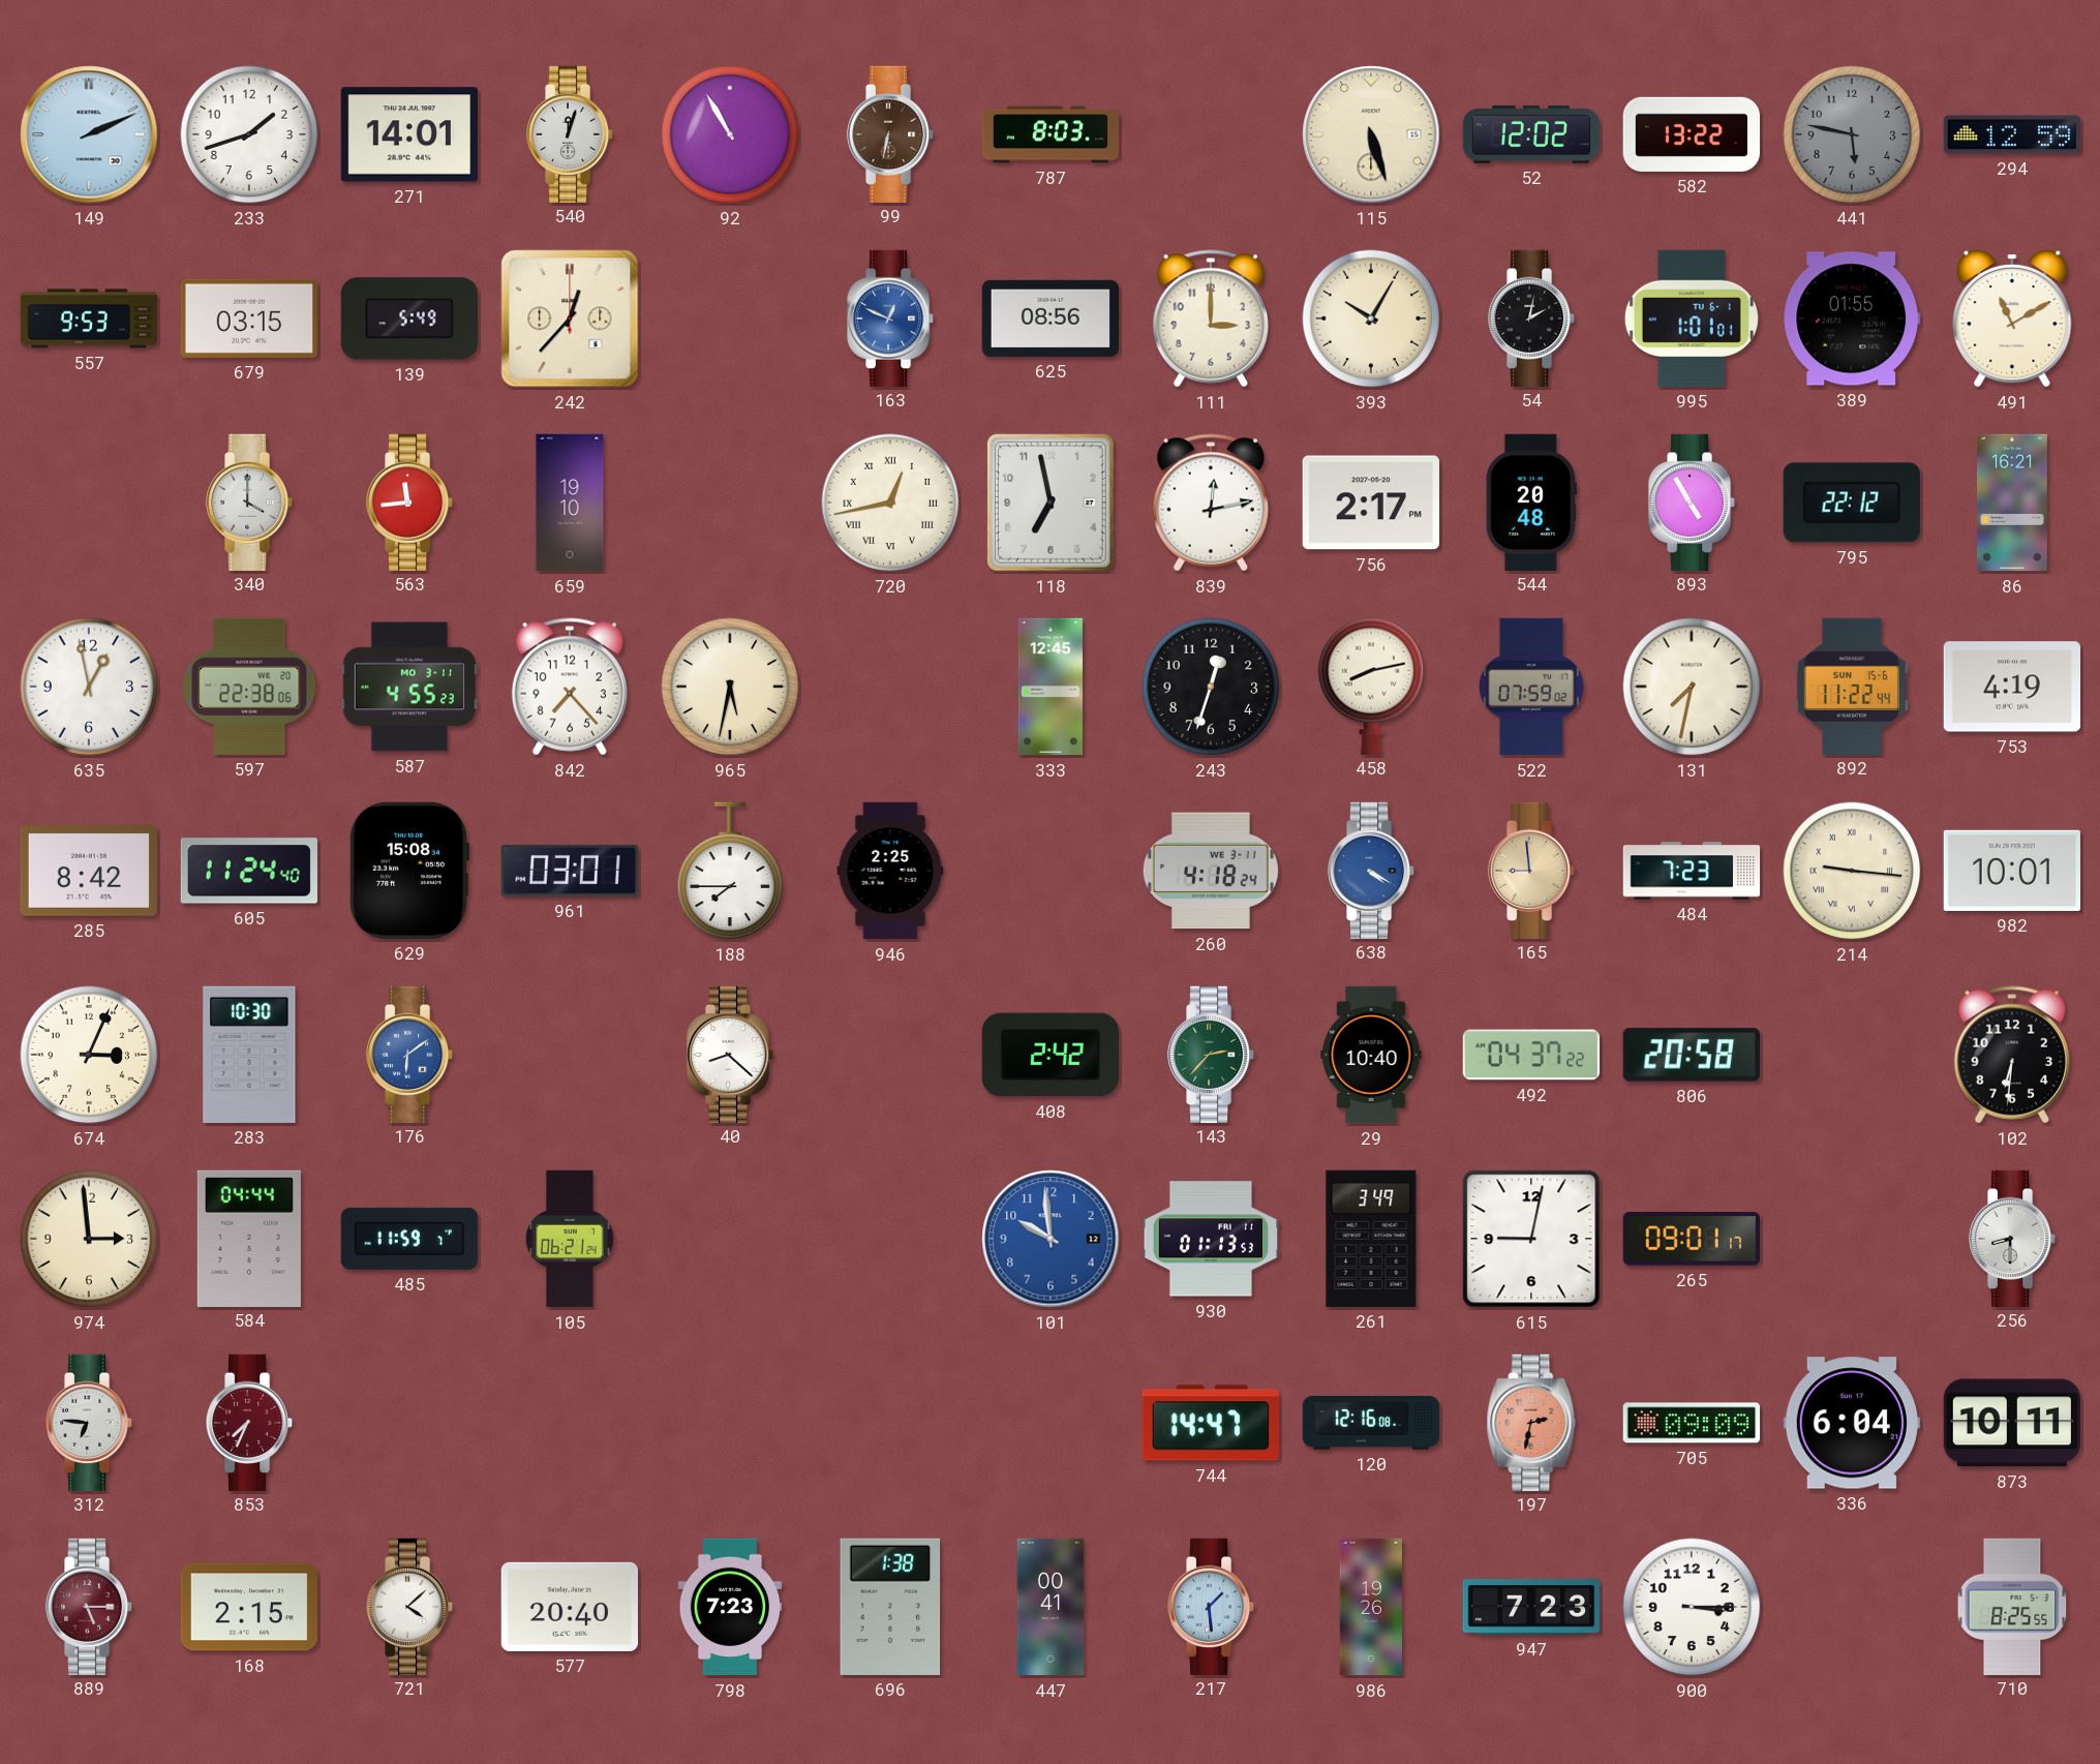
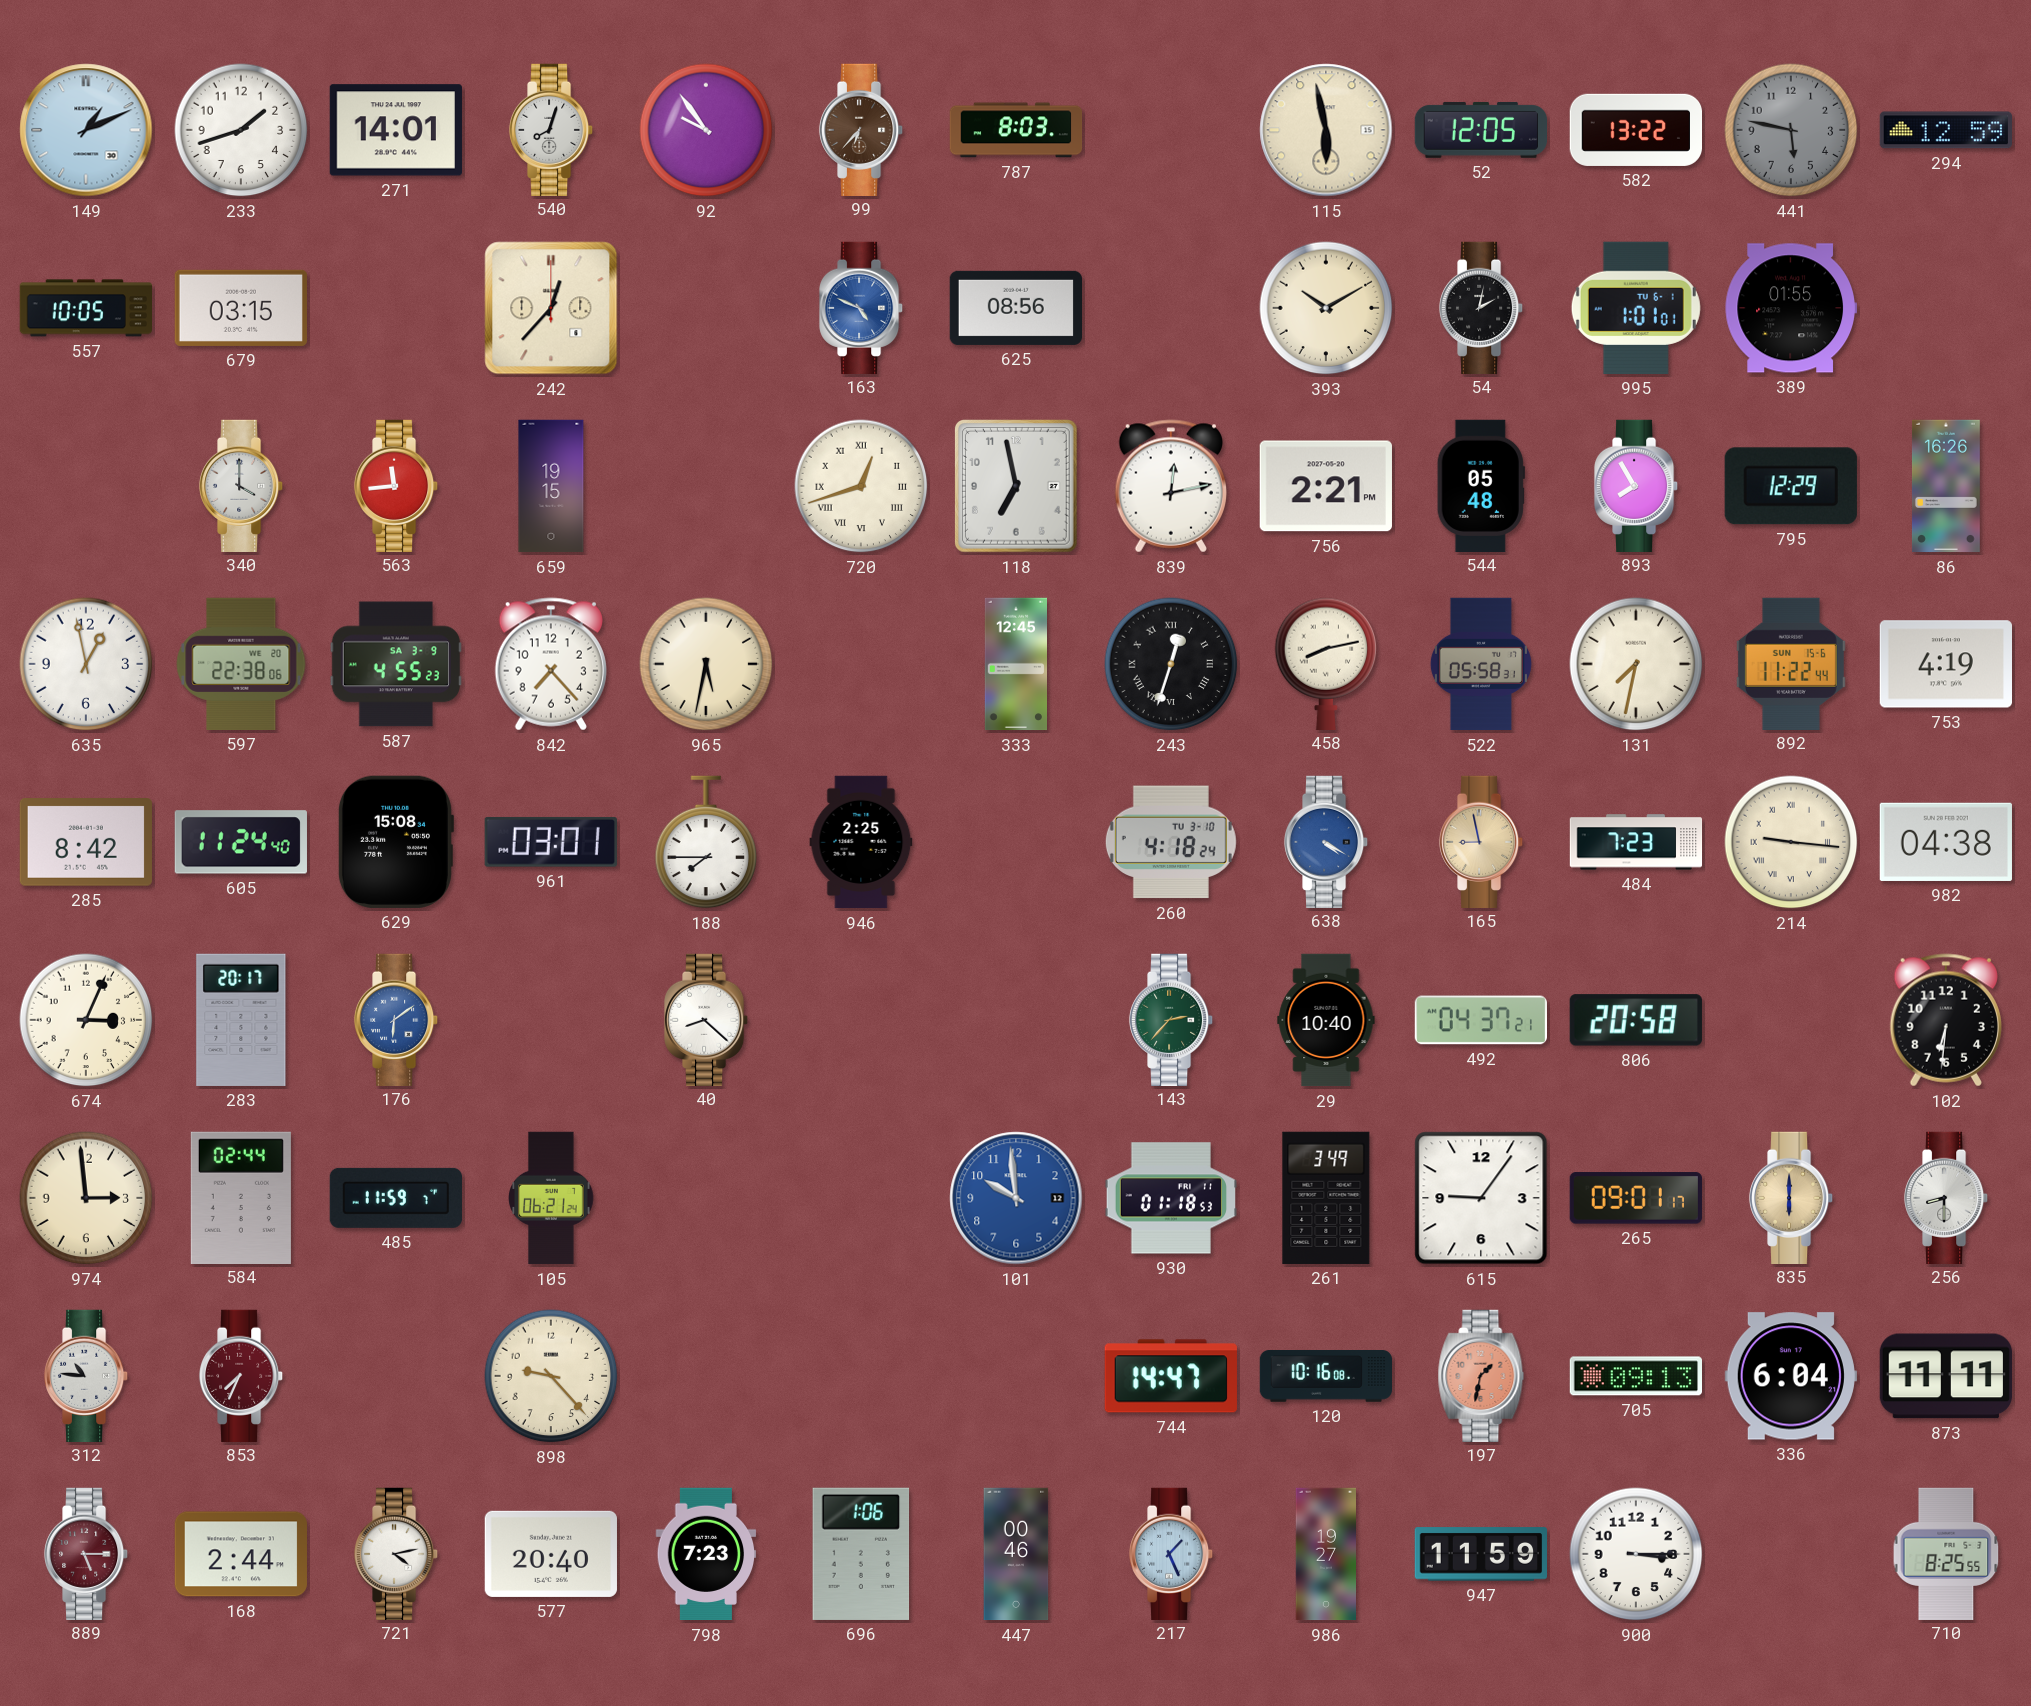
149: 2:11 -> 1:11
540: 12:03 -> 8:03
92: 10:55 -> 9:54
99: 6:32 -> 6:37
115: 5:27 -> 5:58
52: 12:02 -> 12:05
557: 9:53 -> 10:05
139: 5:49 -> none
163: 12:49 -> 4:49
111: 3:00 -> none
393: 10:05 -> 10:10
491: 11:10 -> none
659: 19:10 -> 19:15
720: 12:43 -> 12:42
756: 2:17 -> 2:21
544: 20:48 -> 05:48
893: 4:55 -> 7:55
795: 22:12 -> 12:29
86: 16:21 -> 16:26
587 date: MO 3-11 -> SA 3-9
243 numerals: Arabic -> Roman
522: 07:59 -> 05:58
260 date: WE 3-11 -> TU 3-10
165: 8:59 -> 8:58
982: 10:01 -> 04:38
283: 10:30 -> 20:17
408: 2:42 -> none
492: 04:37:22 -> 04:37:21
584: 04:44 -> 02:44
930: 01:13 -> 01:18
615: 9:02 -> 9:06
835: none -> 6:00
312: 6:46 -> 10:46
898: none -> 9:23
120: 12:16 -> 10:16
197: 2:32 -> 1:32
705: 09:09 -> 09:13
873: 10:11 -> 11:11
168: 2:15 -> 2:44
721: 4:08 -> 4:13
696: 1:38 -> 1:06
447: 00:41 -> 00:46
217: 1:29 -> 1:26
986: 19:26 -> 19:27
947: 7:23 -> 11:59
